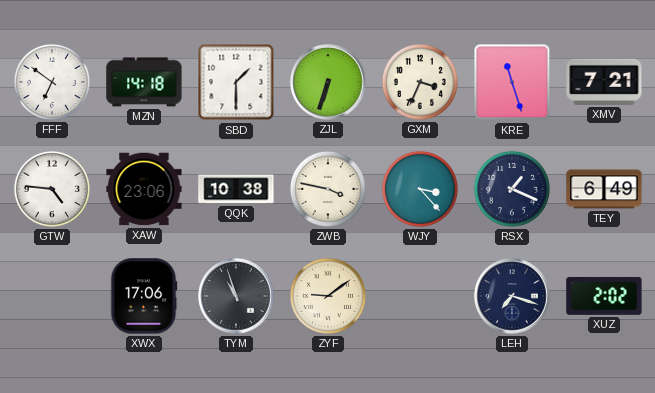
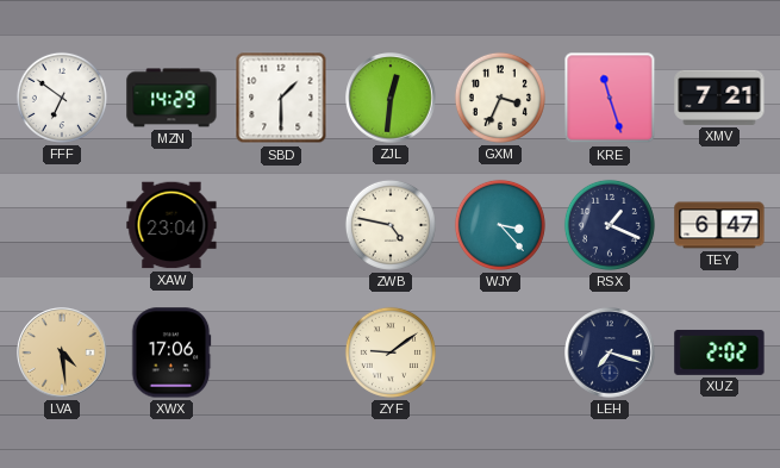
MZN: 14:18 -> 14:29
ZJL: 6:33 -> 12:31
GTW: 4:46 -> none
XAW: 23:06 -> 23:04
QQK: 10:38 -> none
ZWB: 3:47 -> 4:47
TEY: 6:49 -> 6:47
LVA: none -> 4:29
TYM: 10:57 -> none
